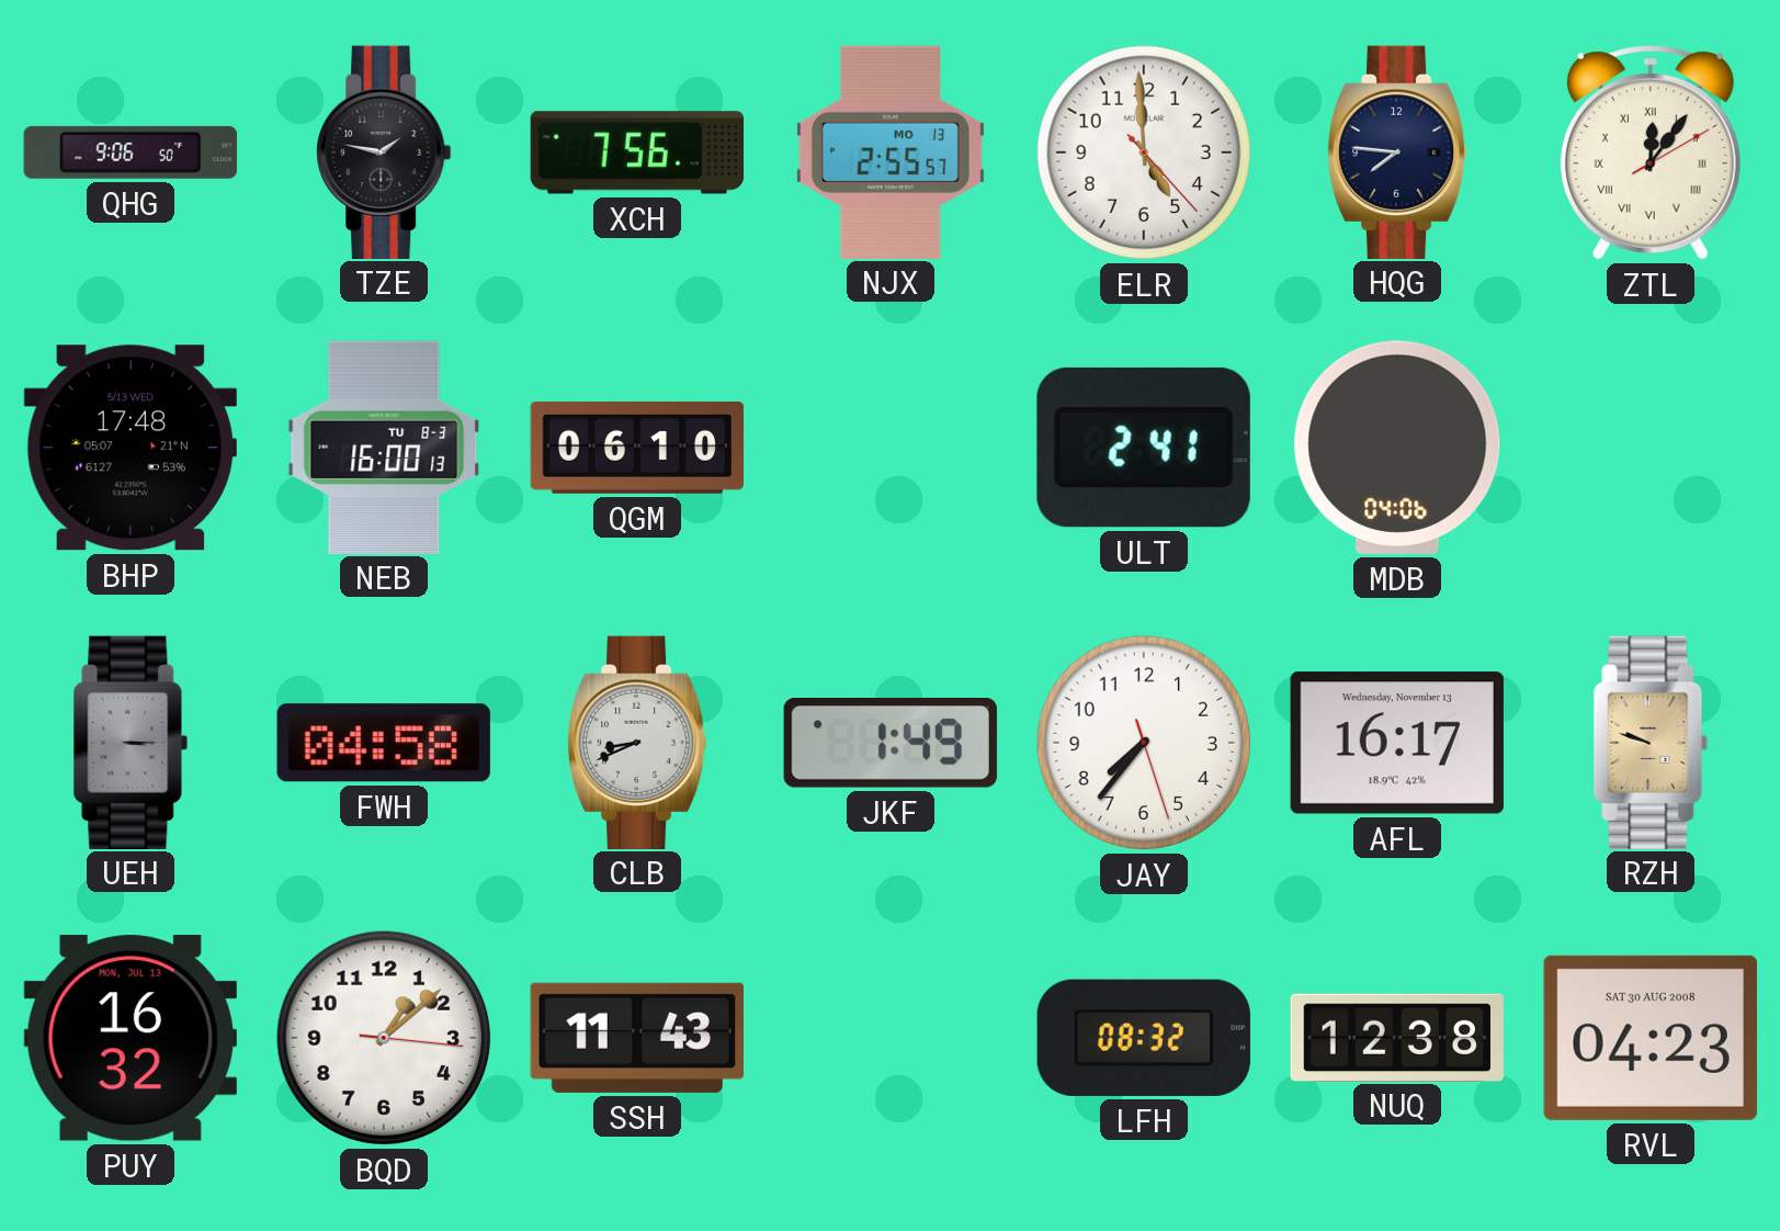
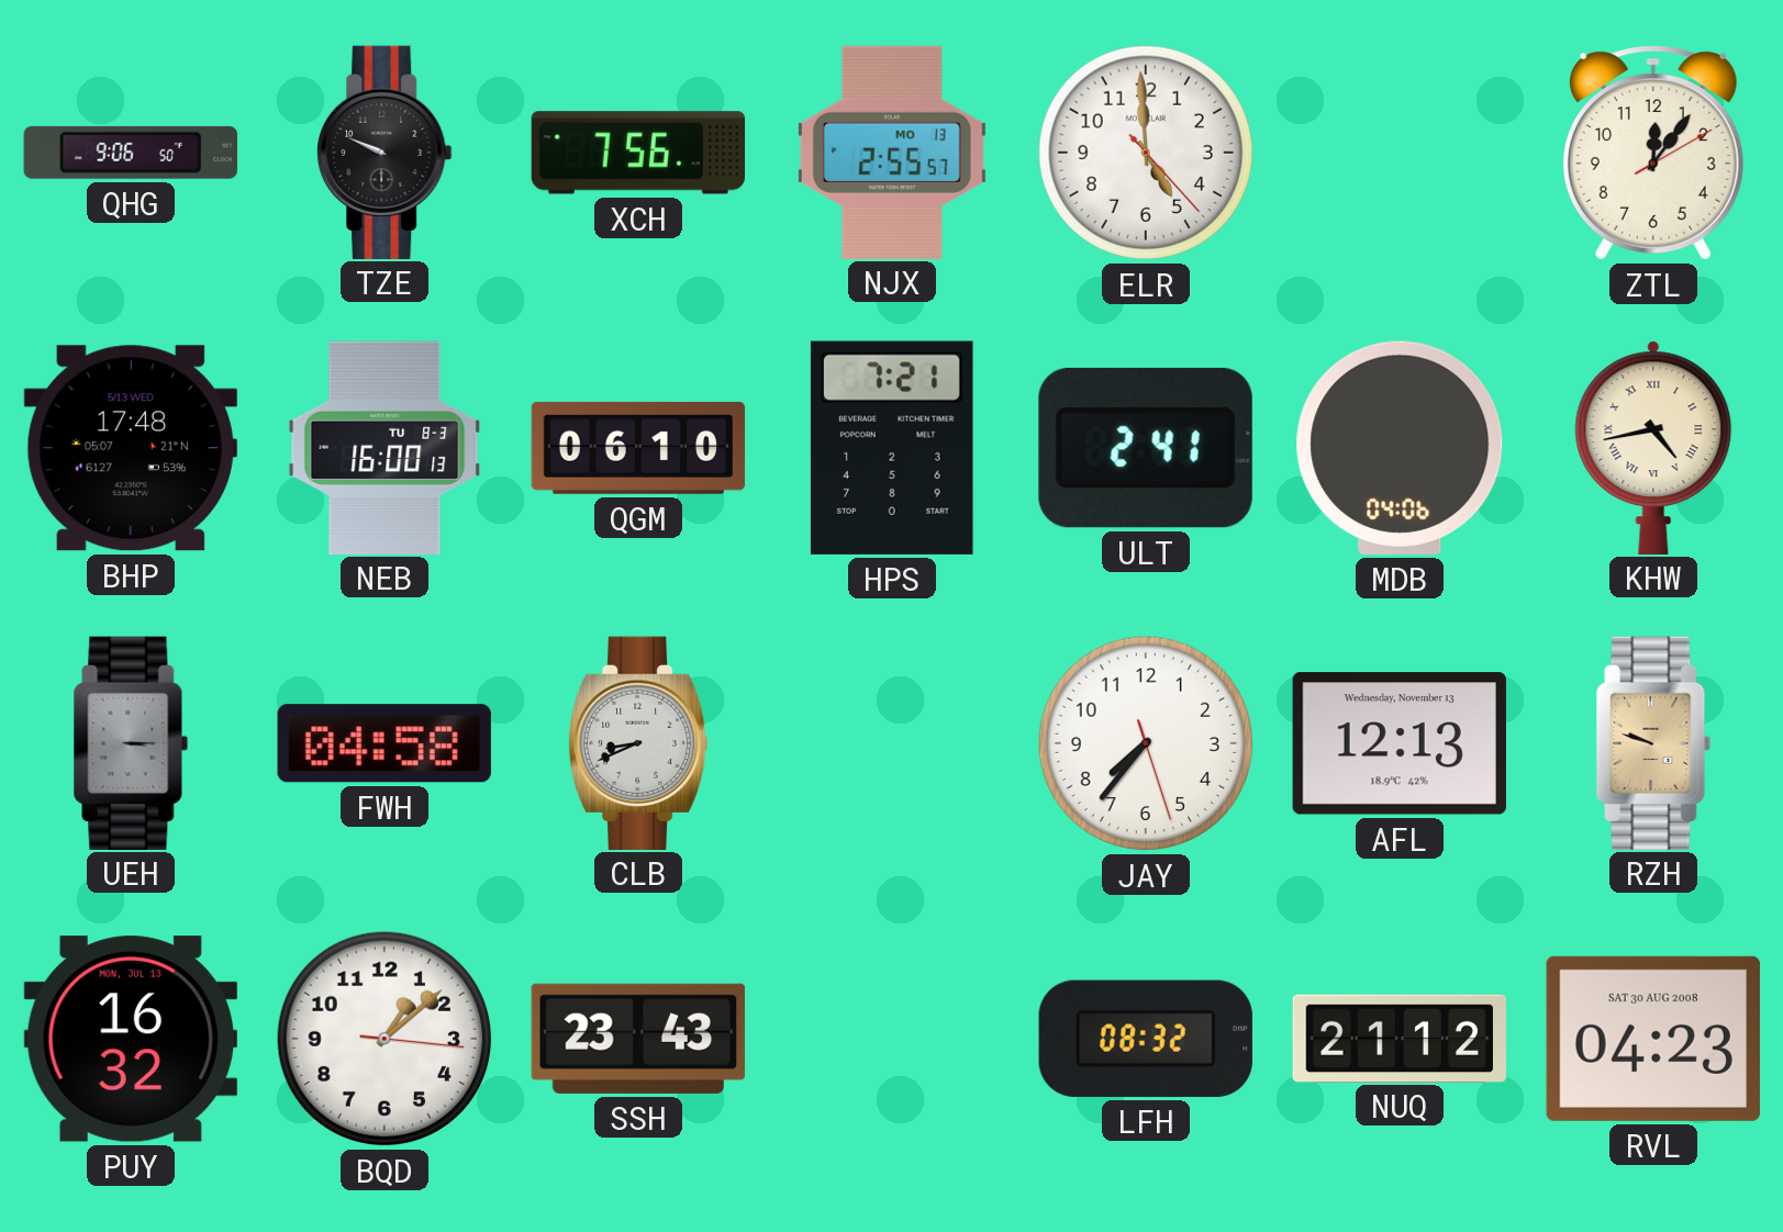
TZE: 1:47 -> 9:49
HQG: 7:46 -> none
ZTL numerals: Roman -> Arabic
HPS: none -> 7:21
KHW: none -> 4:43
JKF: 1:49 -> none
AFL: 16:17 -> 12:13
SSH: 11:43 -> 23:43
NUQ: 12:38 -> 21:12
